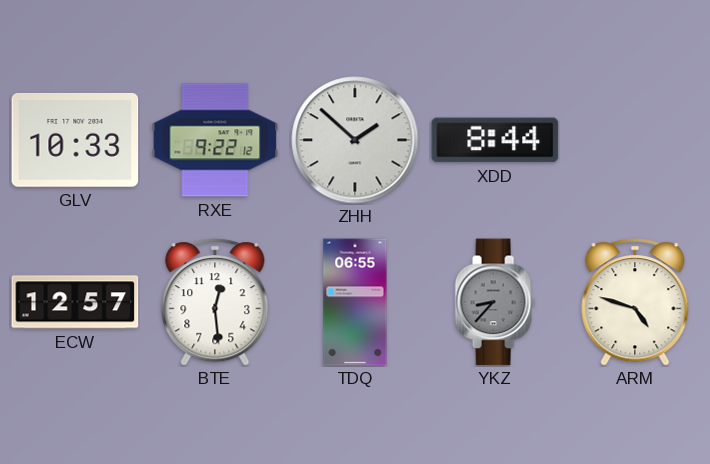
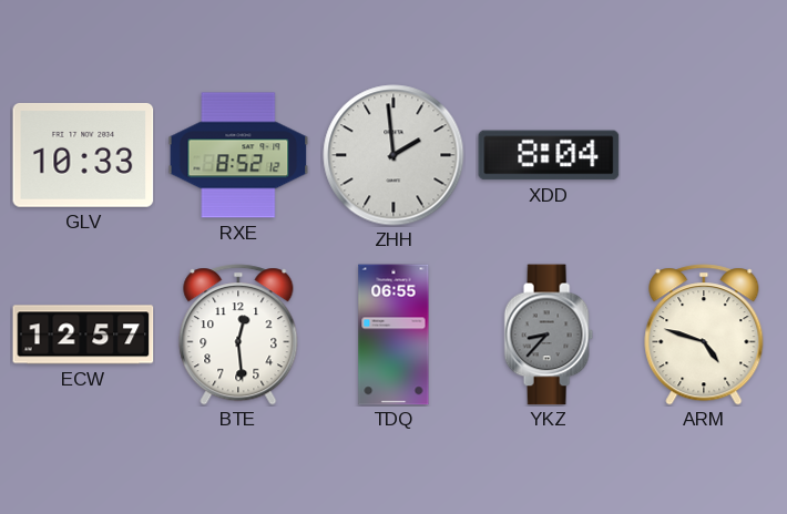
RXE: 9:22 -> 8:52
ZHH: 1:52 -> 1:59
XDD: 8:44 -> 8:04
